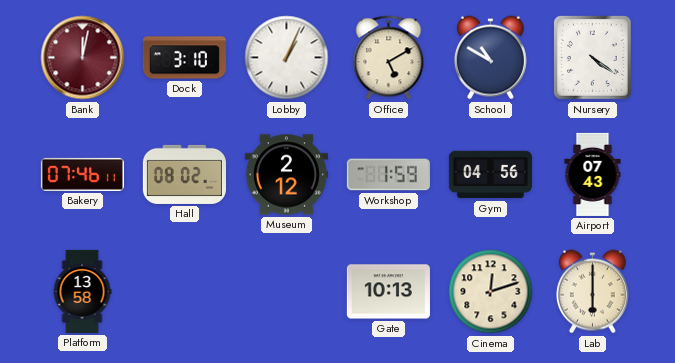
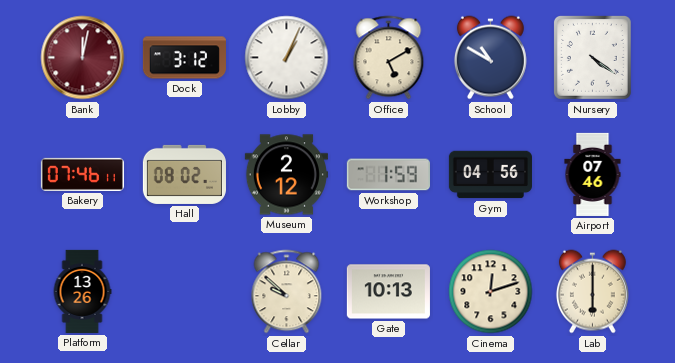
Dock: 3:10 -> 3:12
Airport: 07:43 -> 07:46
Platform: 13:58 -> 13:26
Cellar: none -> 9:52
